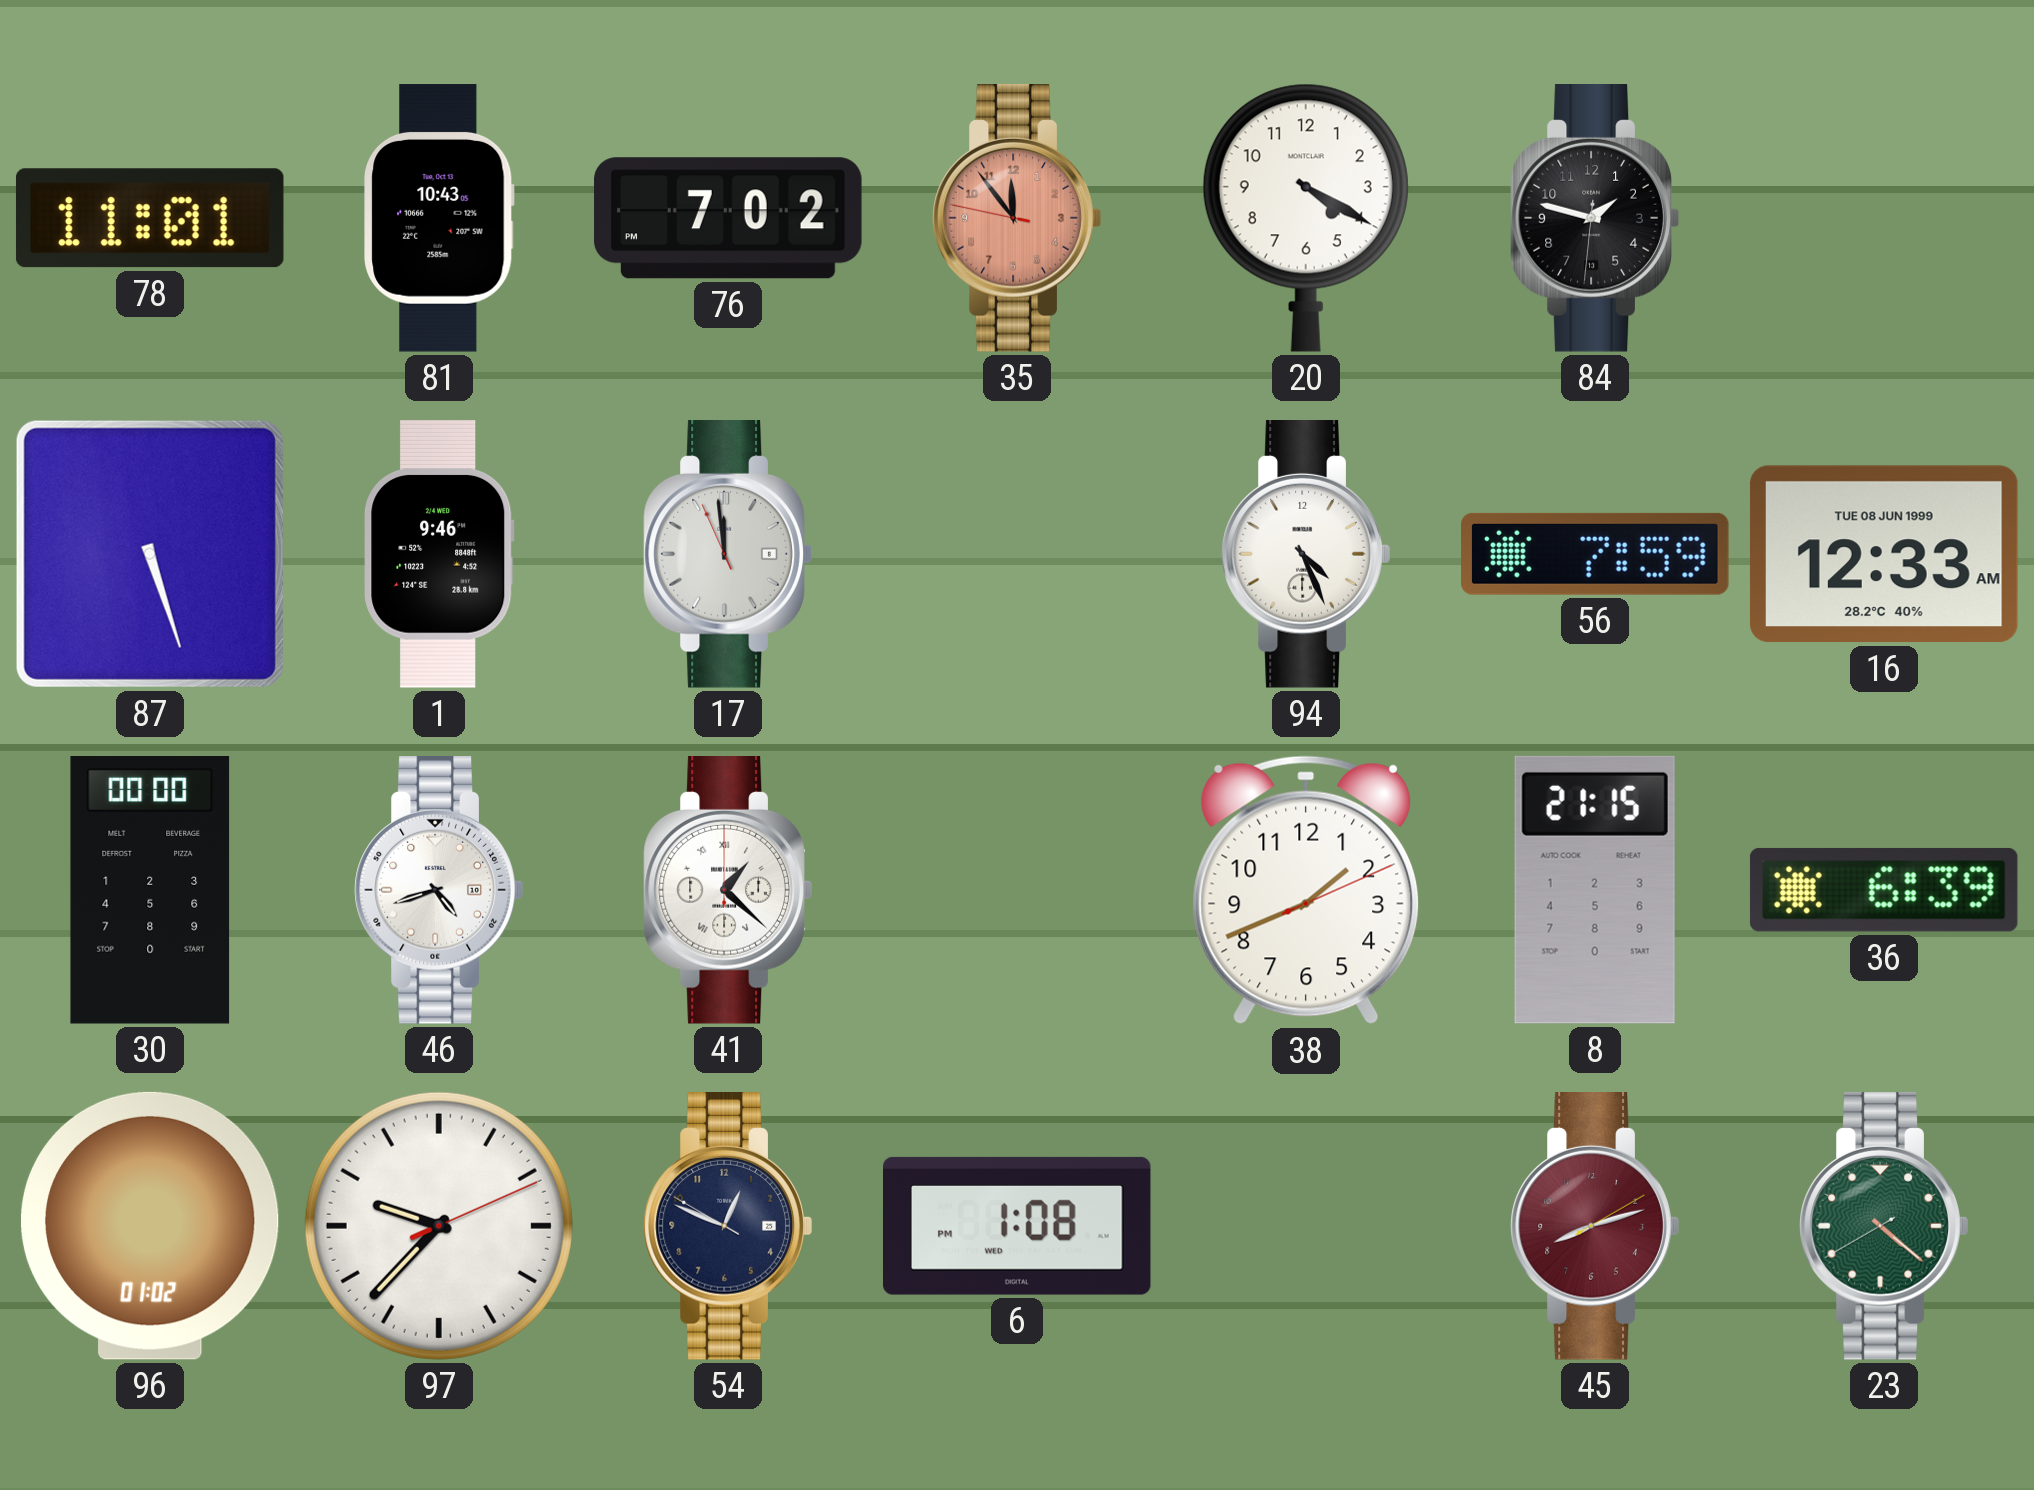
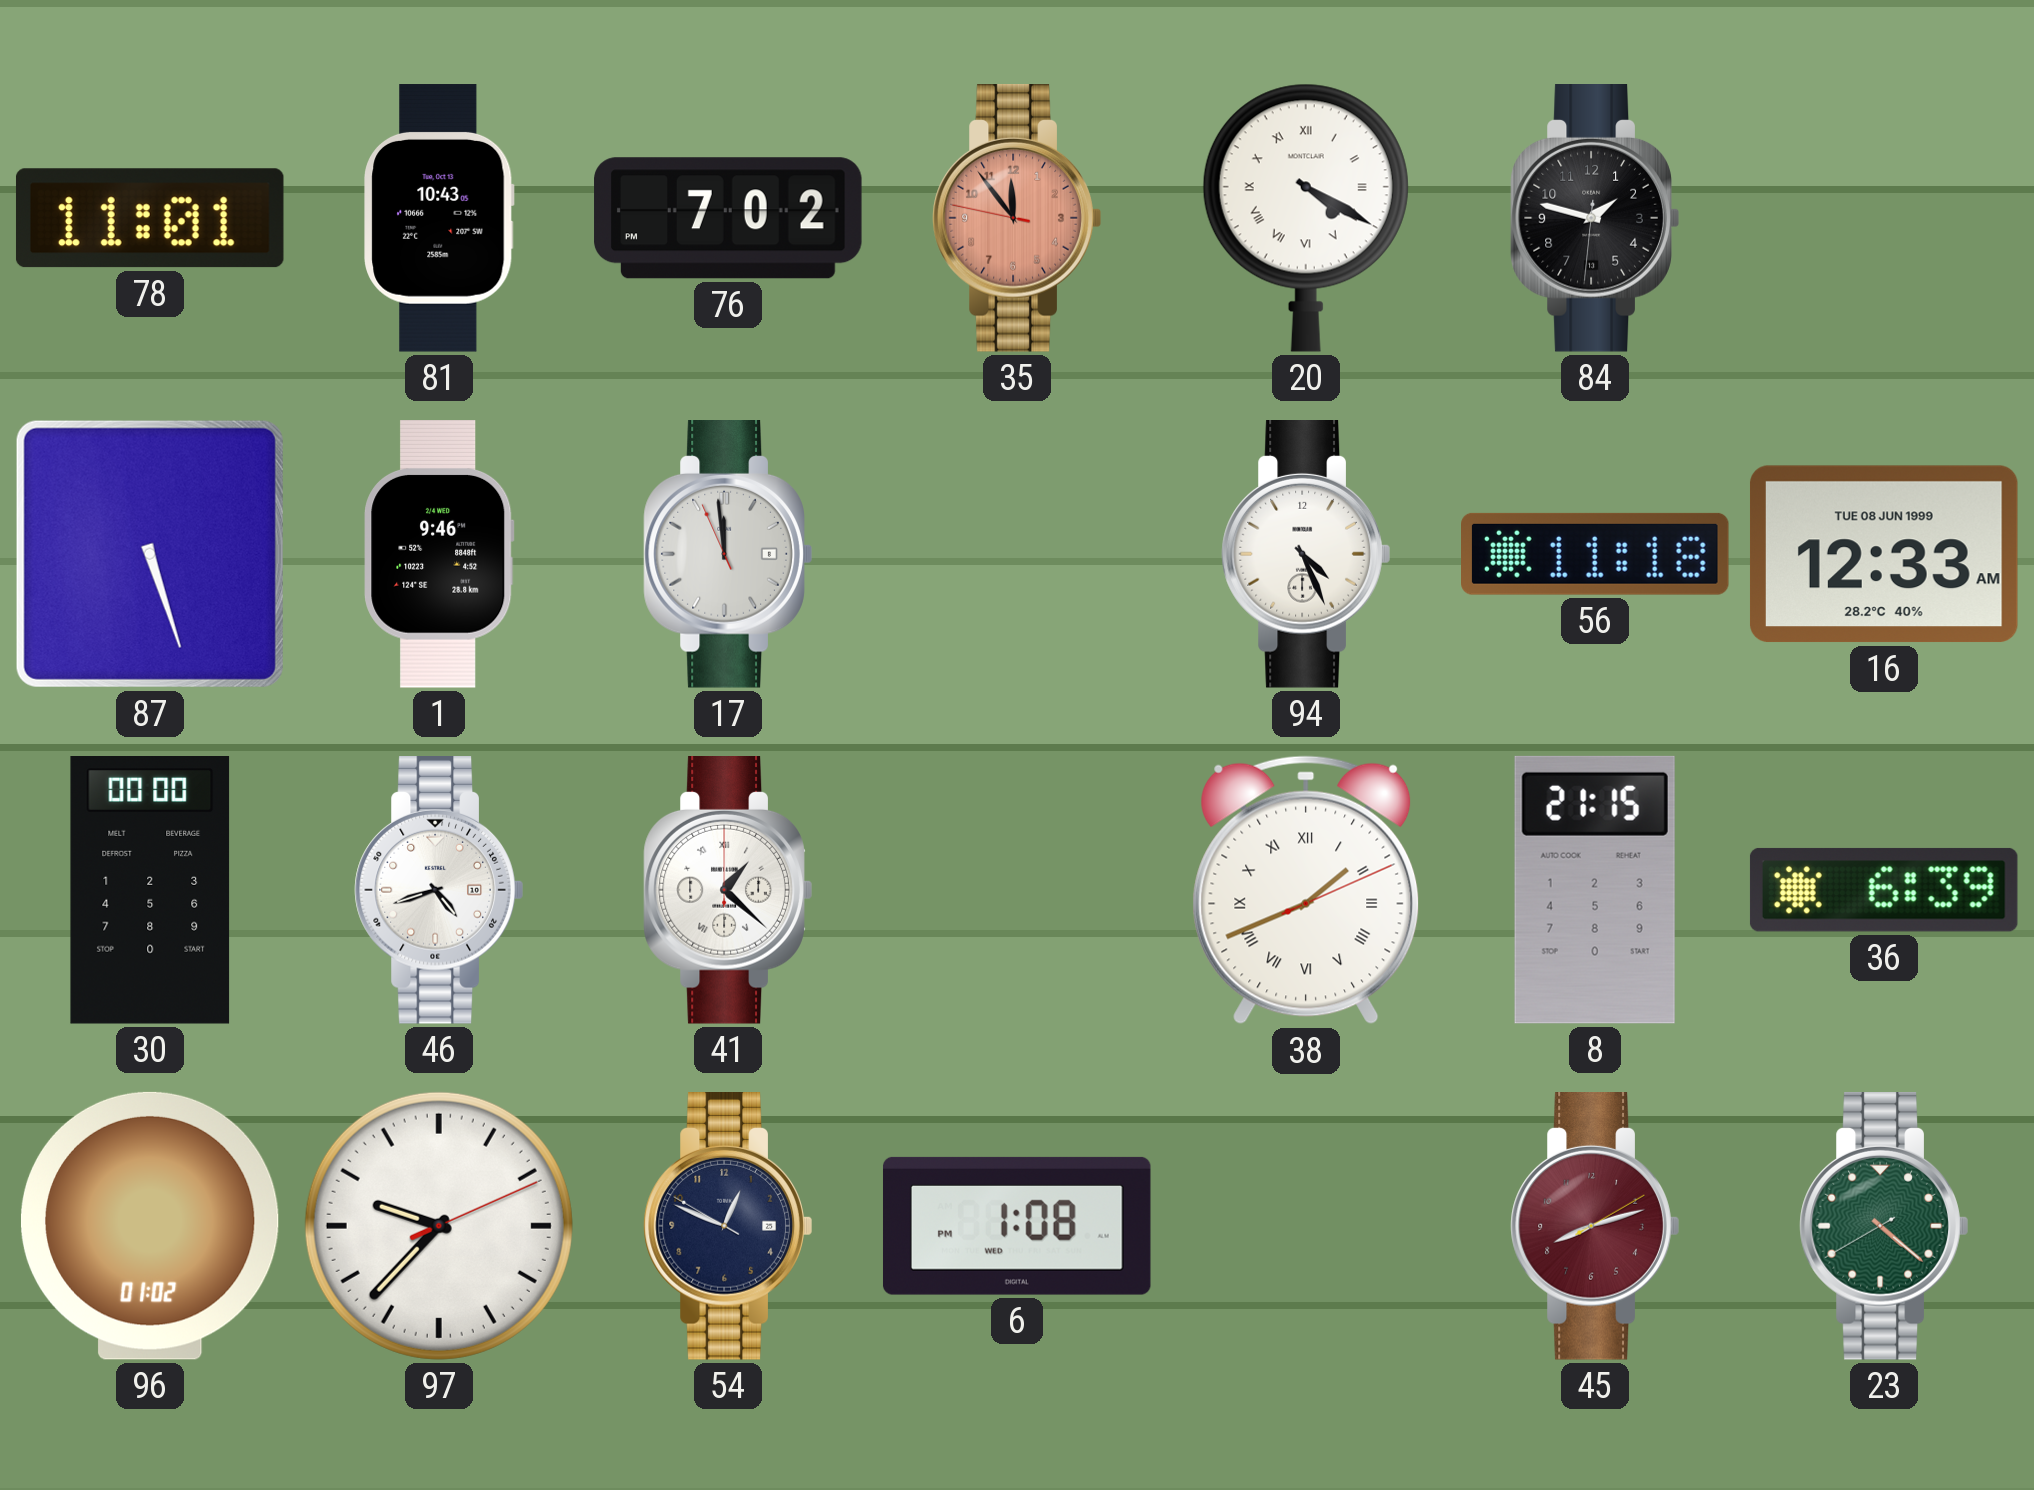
20 numerals: Arabic -> Roman
56: 7:59 -> 11:18
38 numerals: Arabic -> Roman
